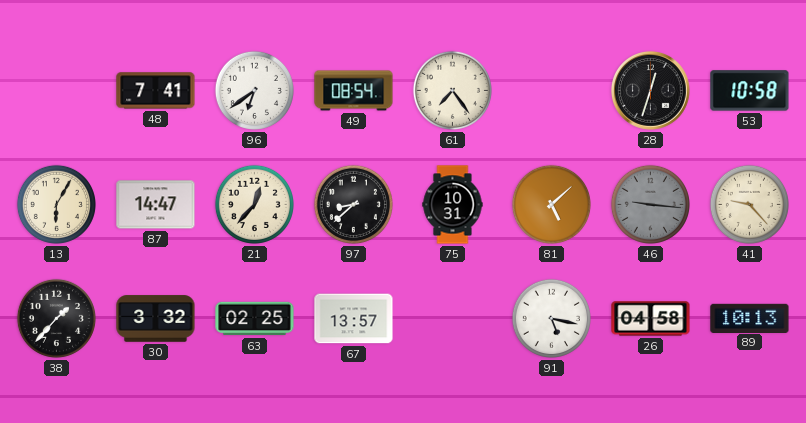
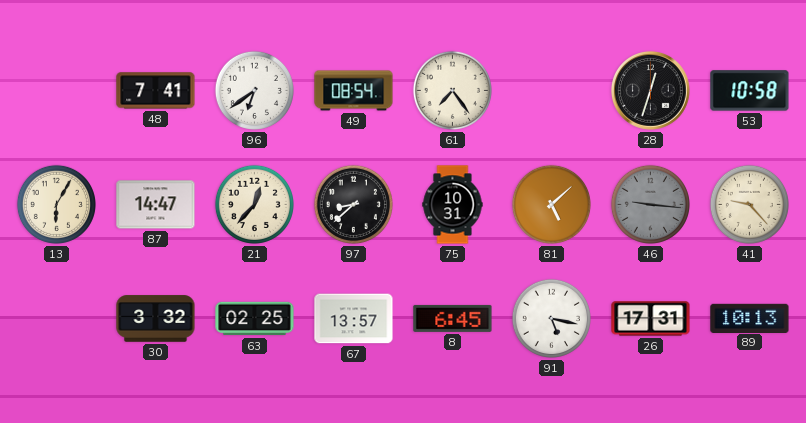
38: 1:37 -> none
8: none -> 6:45
26: 04:58 -> 17:31
